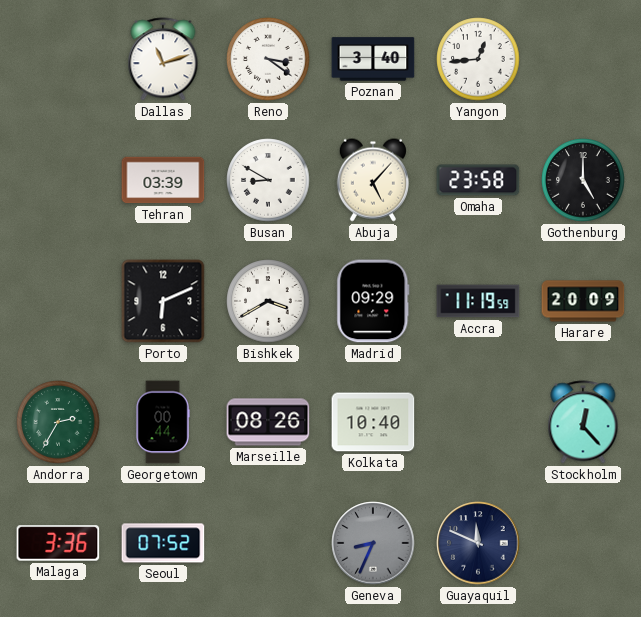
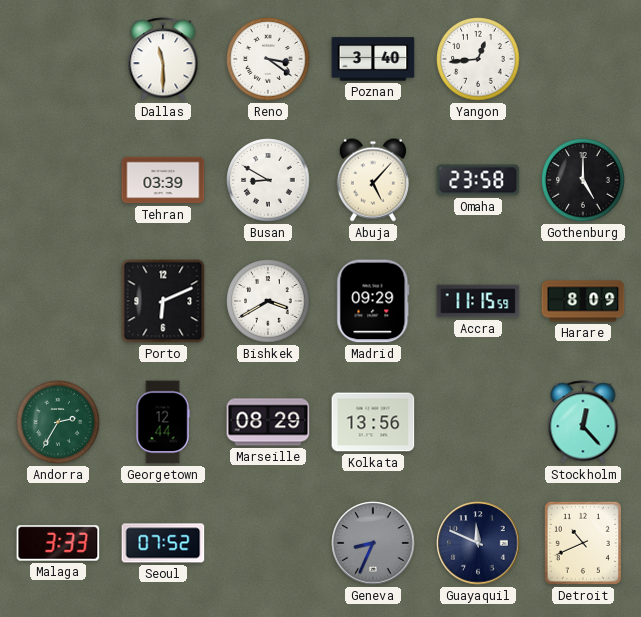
Dallas: 11:12 -> 11:30
Accra: 11:19 -> 11:15
Harare: 20:09 -> 8:09
Georgetown: 00:44 -> 12:44
Marseille: 08:26 -> 08:29
Kolkata: 10:40 -> 13:56
Malaga: 3:36 -> 3:33
Detroit: none -> 10:41
